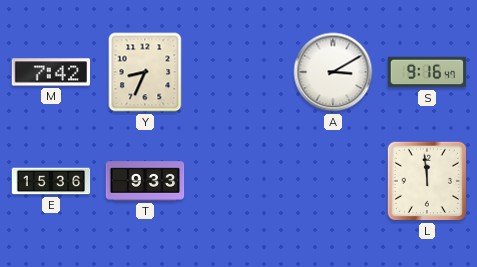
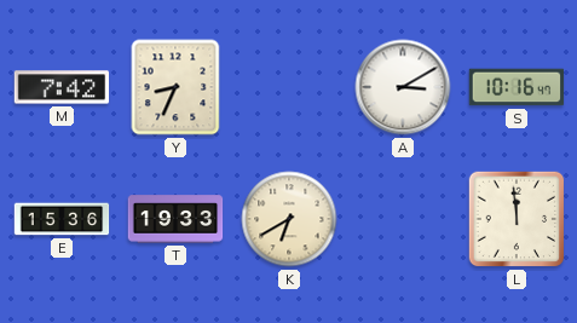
S: 9:16 -> 10:16
T: 9:33 -> 19:33
K: none -> 6:40
